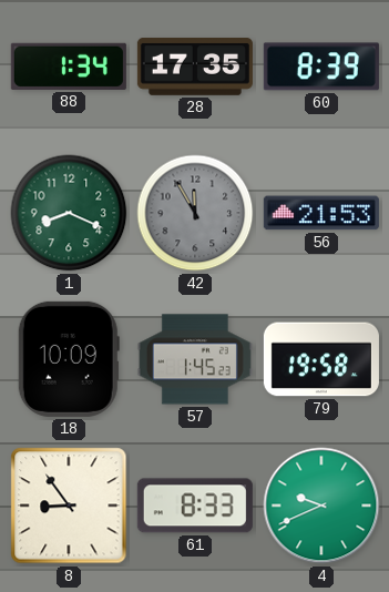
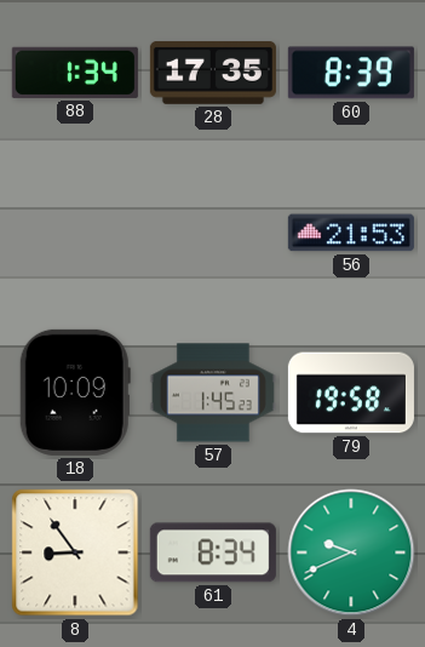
1: 8:19 -> none
42: 11:55 -> none
61: 8:33 -> 8:34
